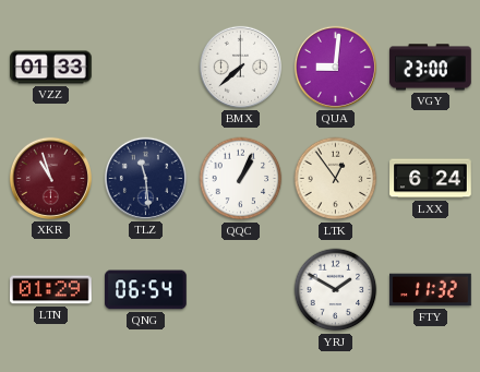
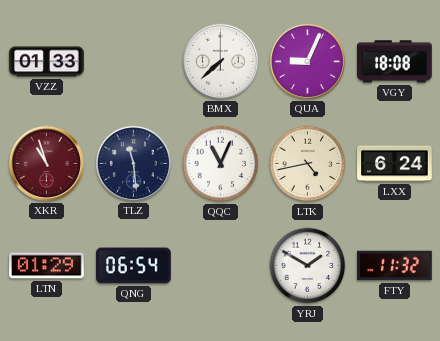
QUA: 9:01 -> 9:04
VGY: 23:00 -> 18:08
QQC: 1:04 -> 11:04
LTK: 12:54 -> 4:43
